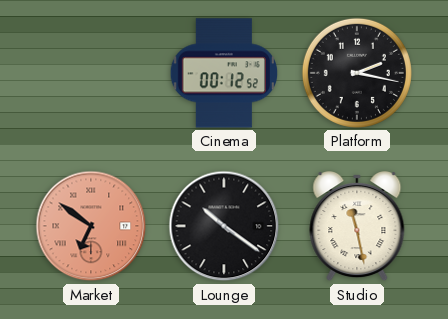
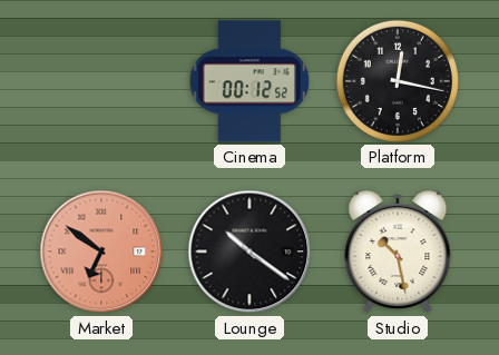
Platform: 2:17 -> 12:17
Studio: 11:28 -> 10:28
